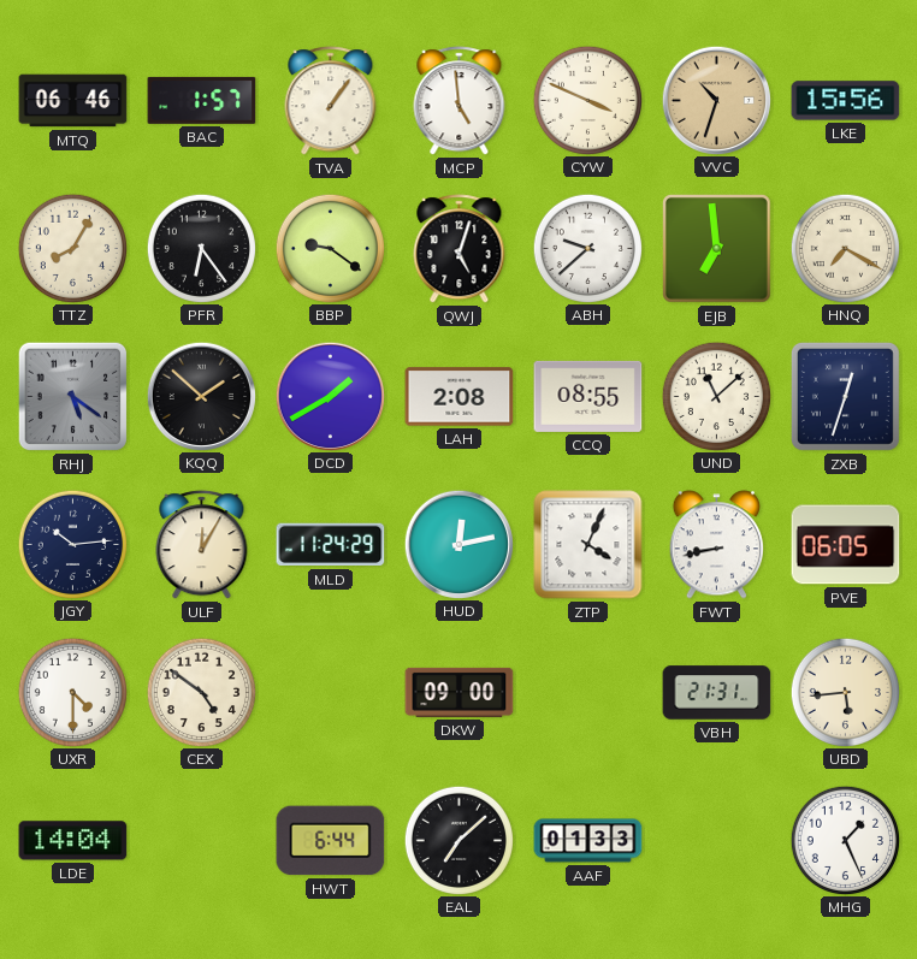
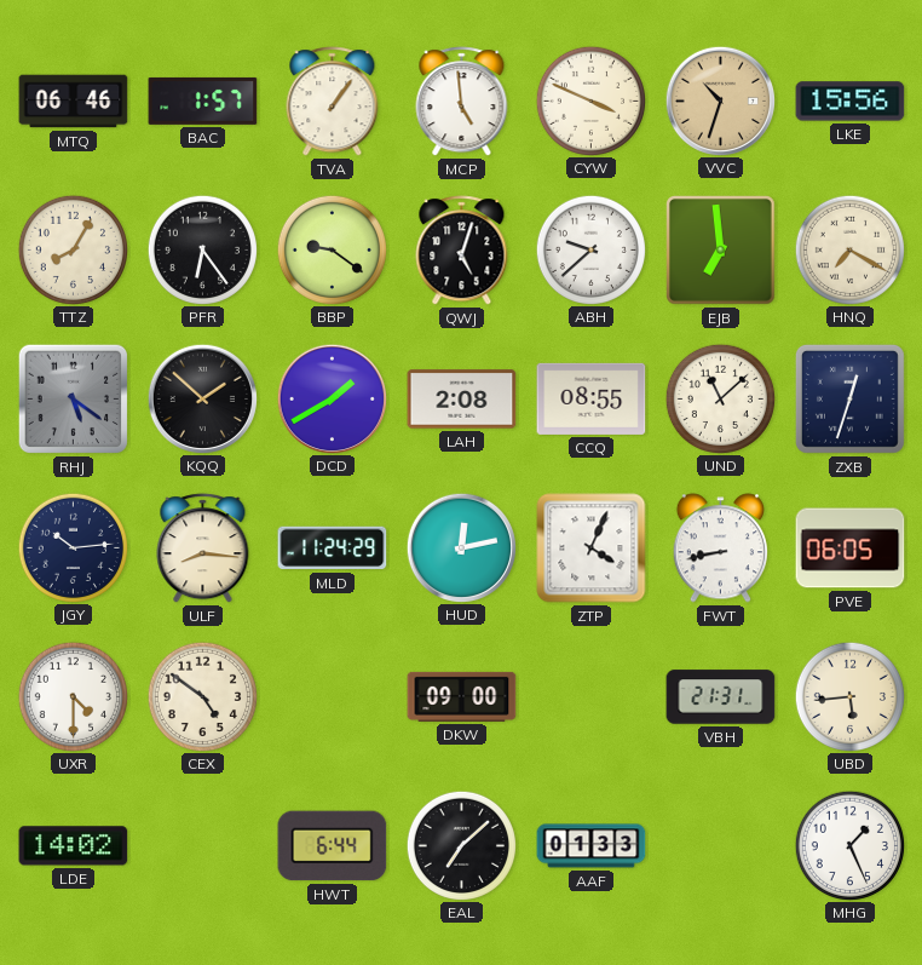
ULF: 12:05 -> 8:16
LDE: 14:04 -> 14:02
